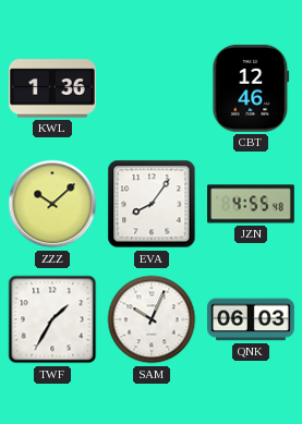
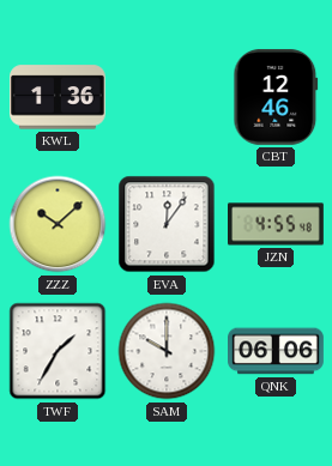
EVA: 8:06 -> 12:06
SAM: 10:04 -> 10:00
QNK: 06:03 -> 06:06
